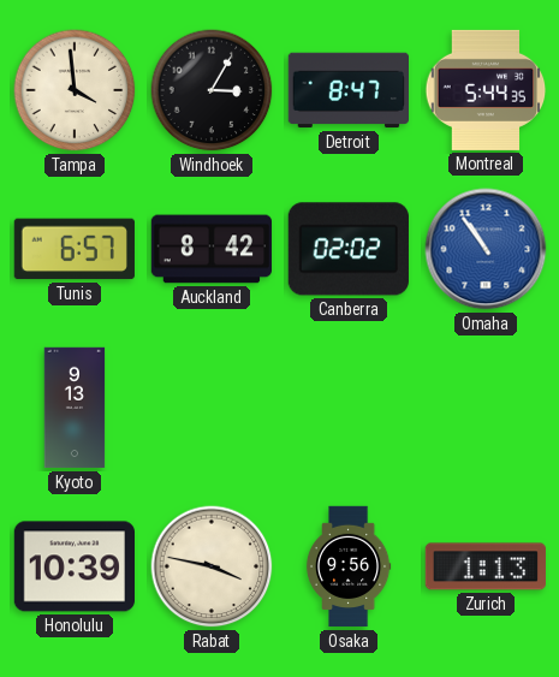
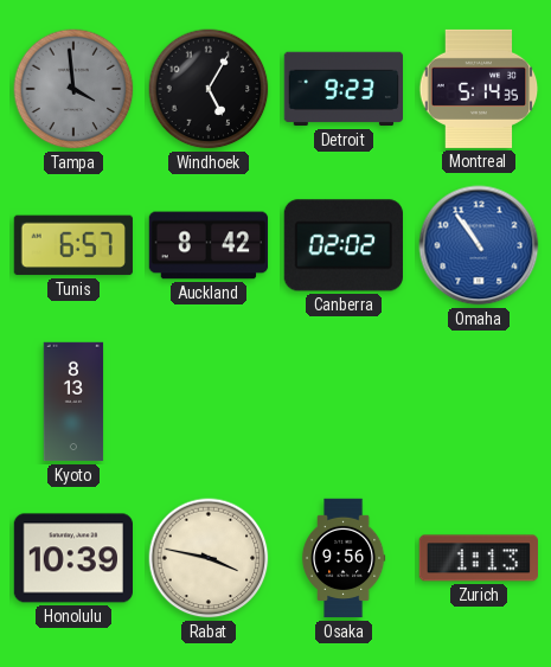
Tampa dial: cream -> grey
Windhoek: 3:05 -> 5:05
Detroit: 8:47 -> 9:23
Montreal: 5:44 -> 5:14
Kyoto: 9:13 -> 8:13
